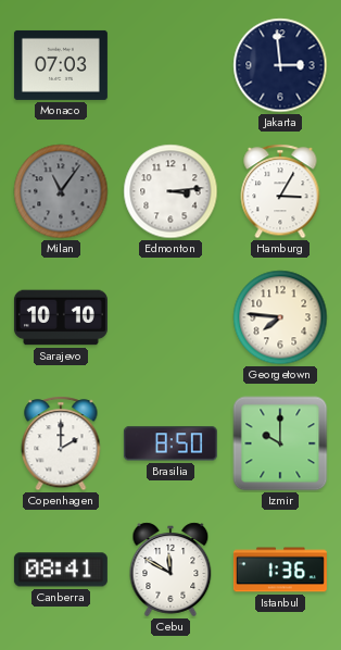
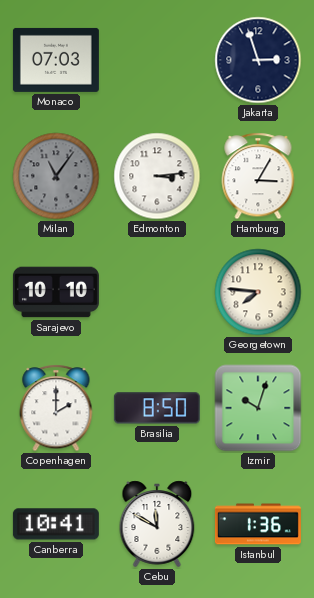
Jakarta: 2:59 -> 2:57
Izmir: 10:00 -> 10:03
Canberra: 08:41 -> 10:41
